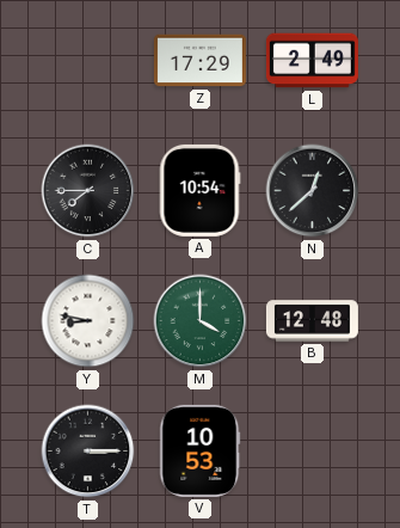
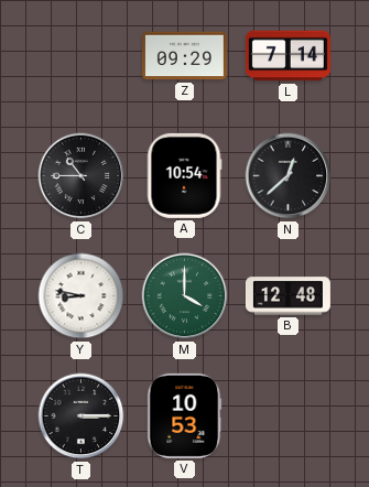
Z: 17:29 -> 09:29
L: 2:49 -> 7:14
C: 7:45 -> 10:45
